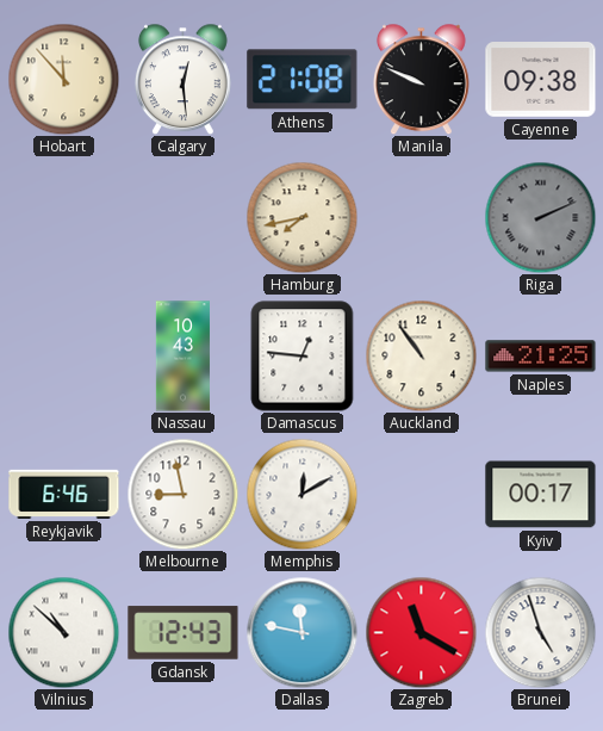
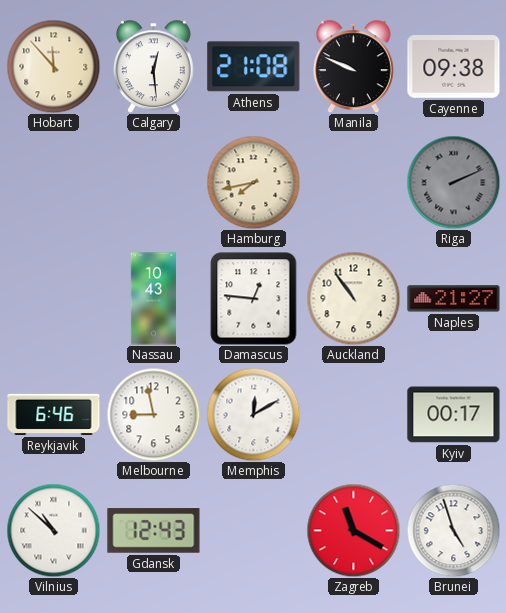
Naples: 21:25 -> 21:27
Dallas: 11:47 -> none
